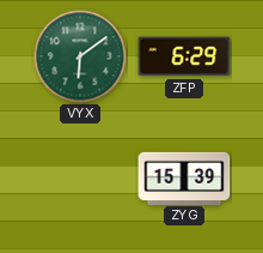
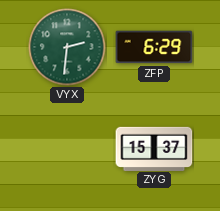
VYX: 6:09 -> 2:31
ZYG: 15:39 -> 15:37
